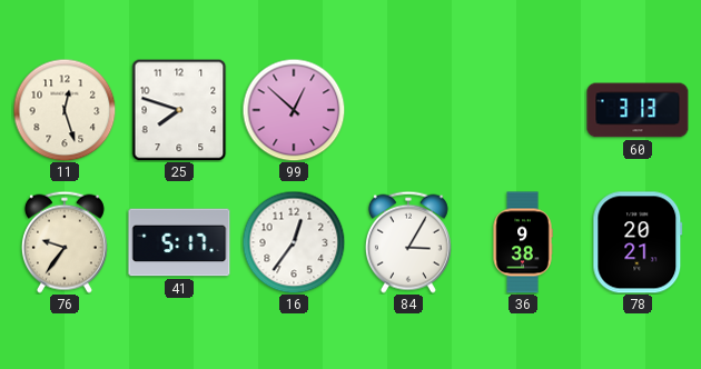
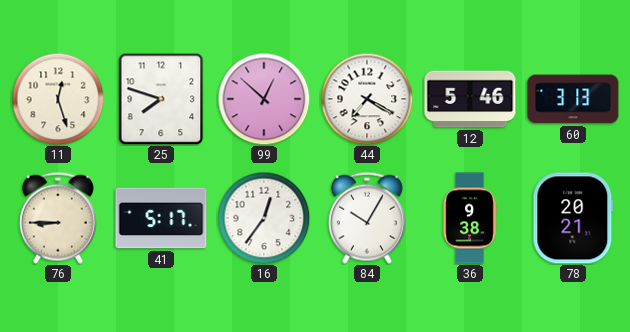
44: none -> 7:20
12: none -> 5:46
76: 9:36 -> 8:45
84: 3:05 -> 10:05
